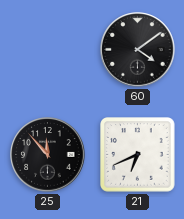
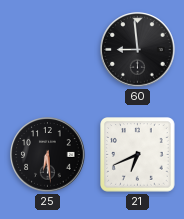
60: 4:09 -> 8:59
25: 11:53 -> 6:29
